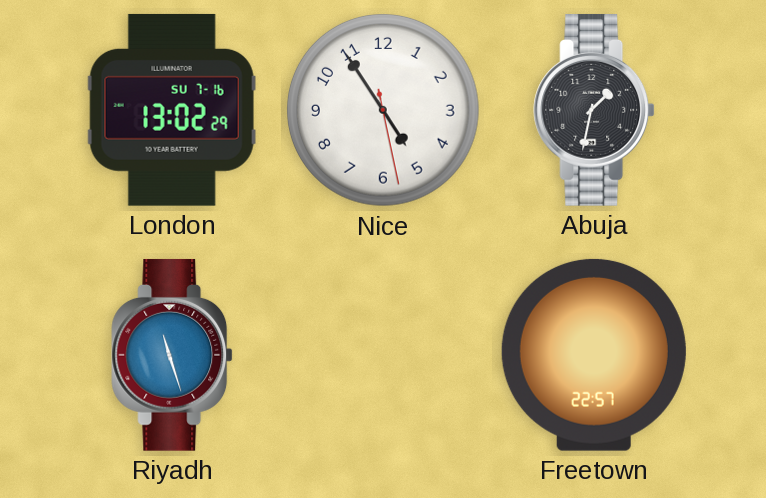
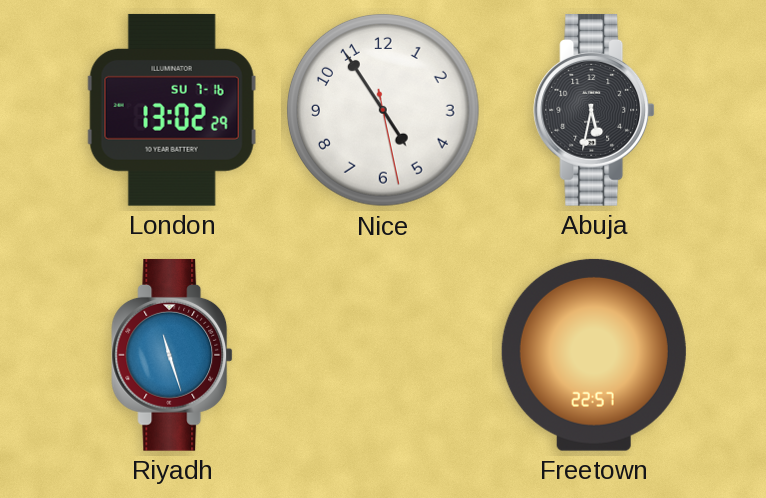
Abuja: 1:32 -> 5:32
